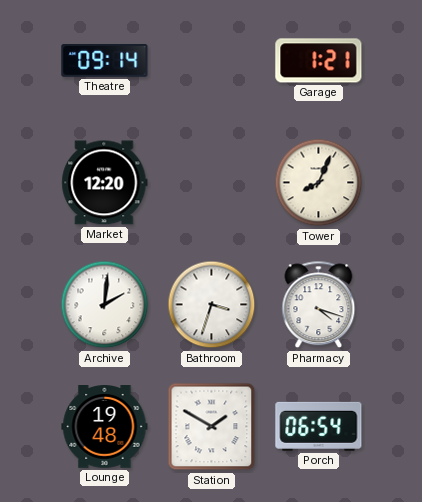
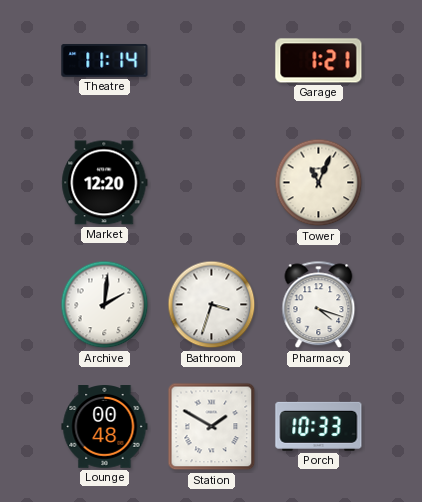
Theatre: 09:14 -> 11:14
Tower: 8:04 -> 11:04
Lounge: 19:48 -> 00:48
Porch: 06:54 -> 10:33
